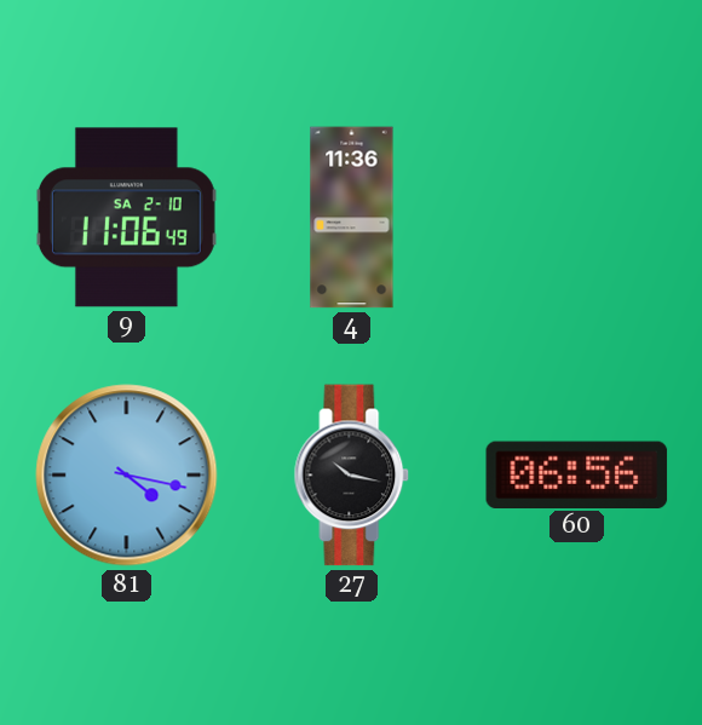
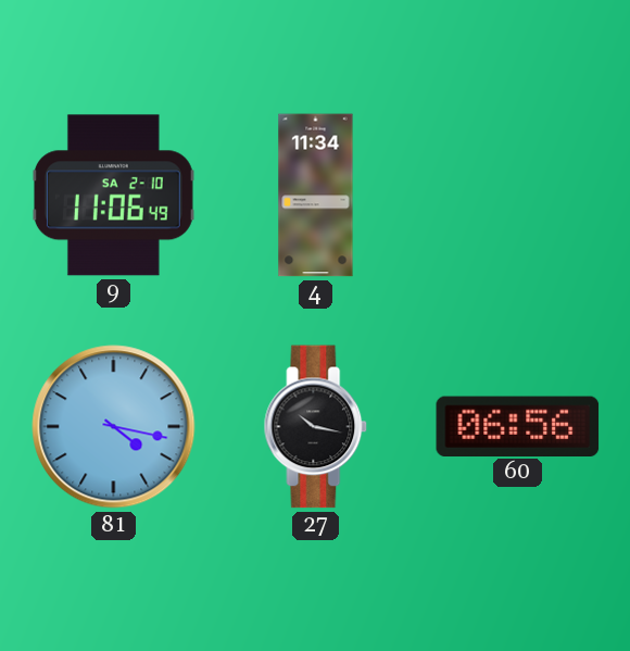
4: 11:36 -> 11:34
